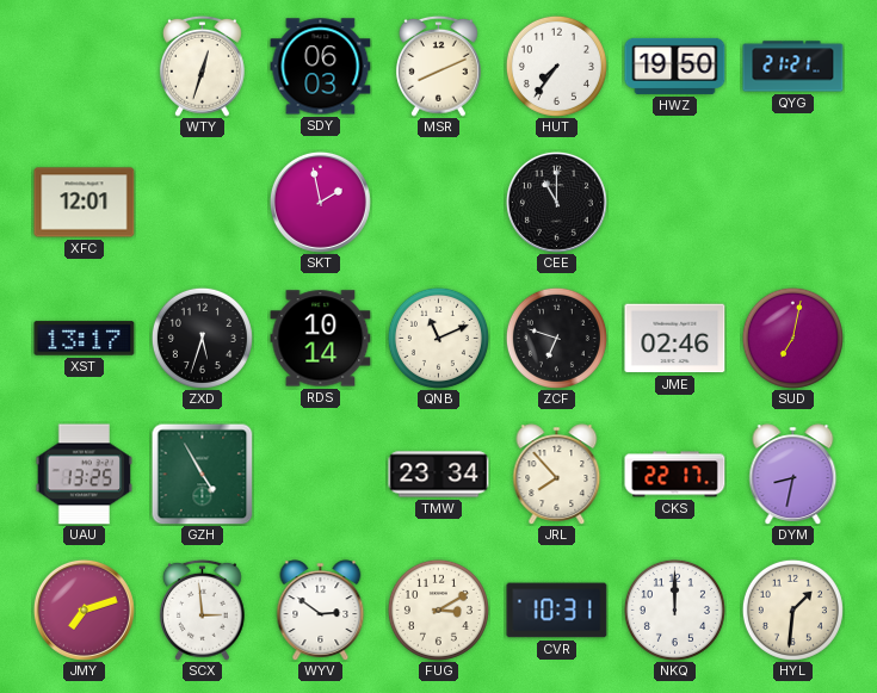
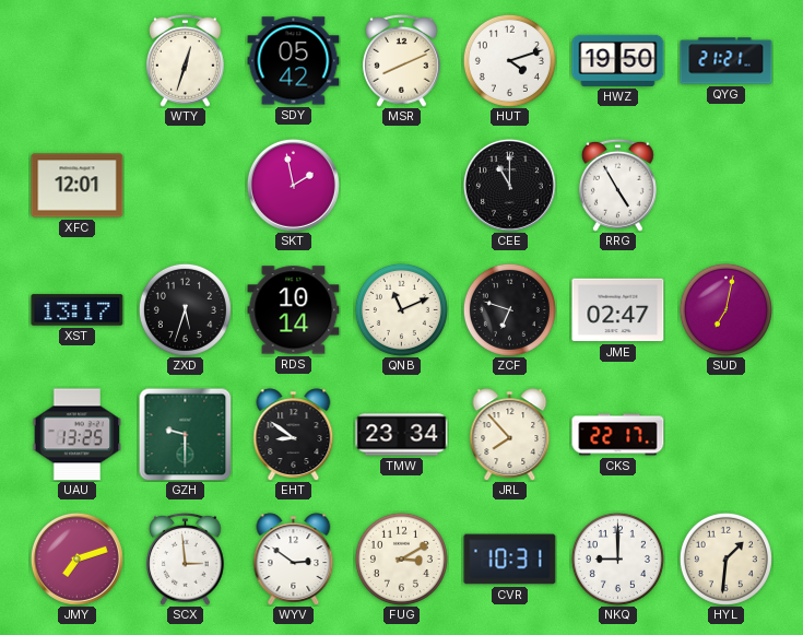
SDY: 06:03 -> 05:42
HUT: 7:36 -> 4:12
RRG: none -> 4:55
JME: 02:46 -> 02:47
GZH: 4:55 -> 9:30
EHT: none -> 8:51
DYM: 8:32 -> none
NKQ: 12:00 -> 9:00
